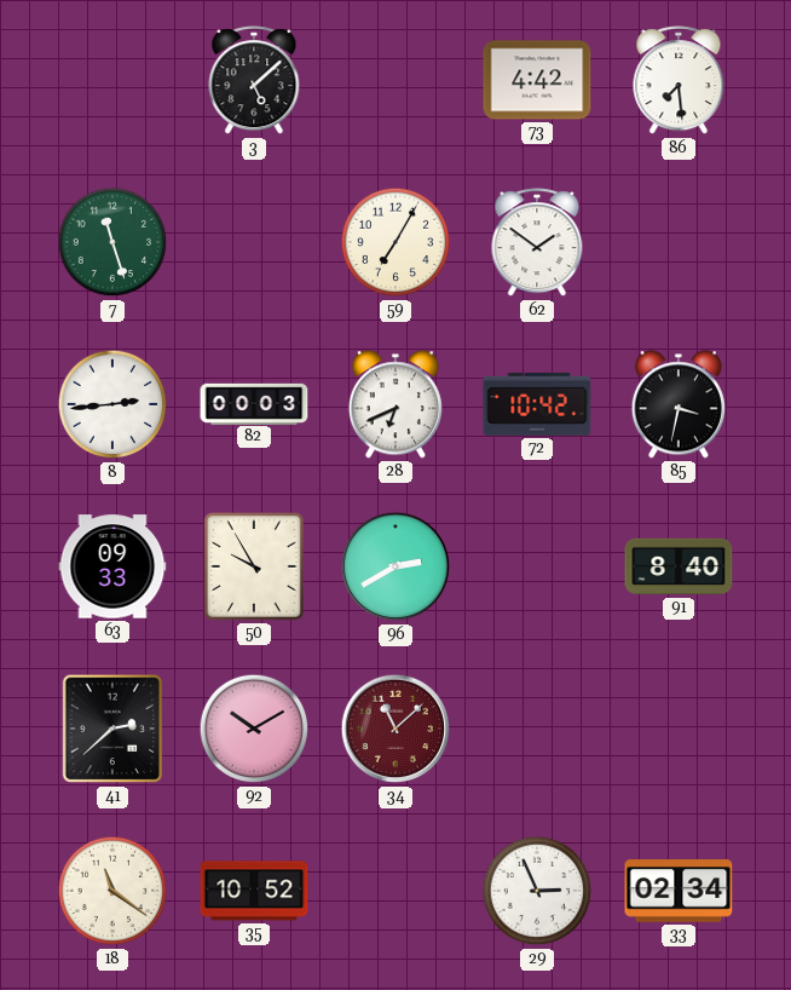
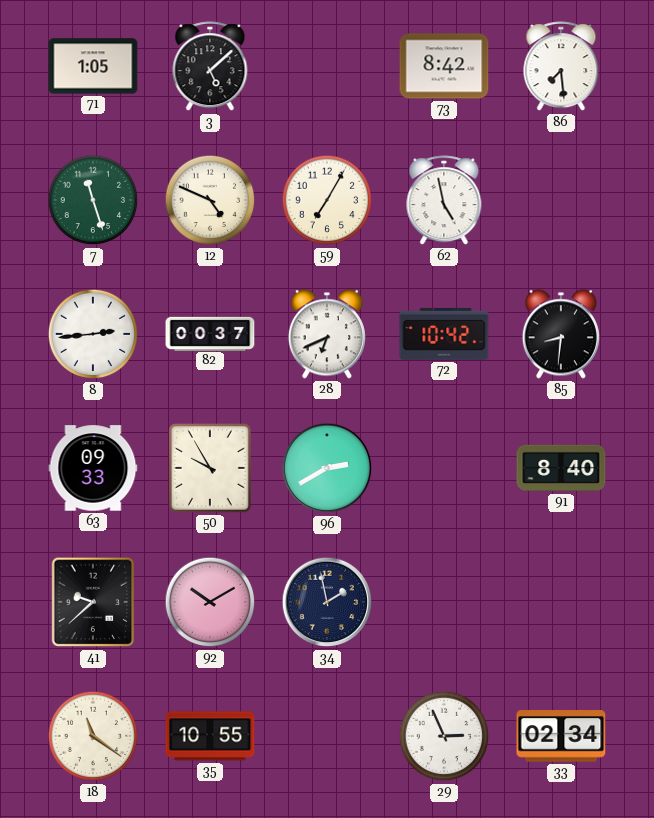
71: none -> 1:05
73: 4:42 -> 8:42
12: none -> 4:49
62: 1:51 -> 4:58
82: 00:03 -> 00:37
85: 3:32 -> 8:31
41: 2:38 -> 9:38
34: 11:08 -> 1:58
34 dial: burgundy -> navy
35: 10:52 -> 10:55
